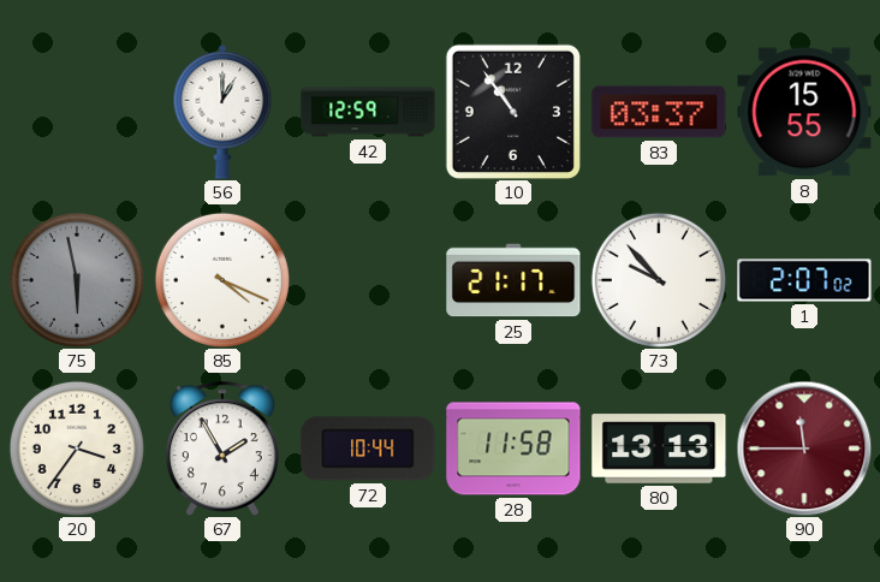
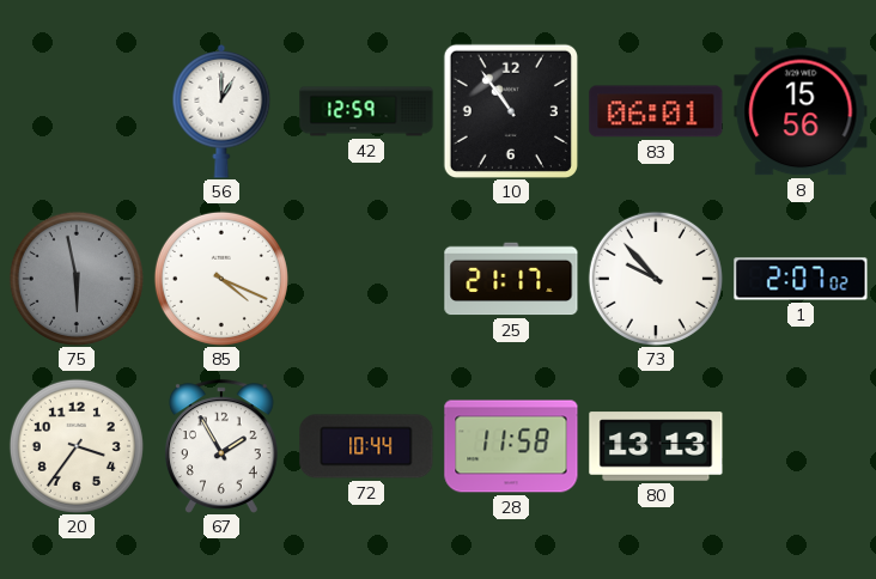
83: 03:37 -> 06:01
8: 15:55 -> 15:56
90: 11:45 -> none
